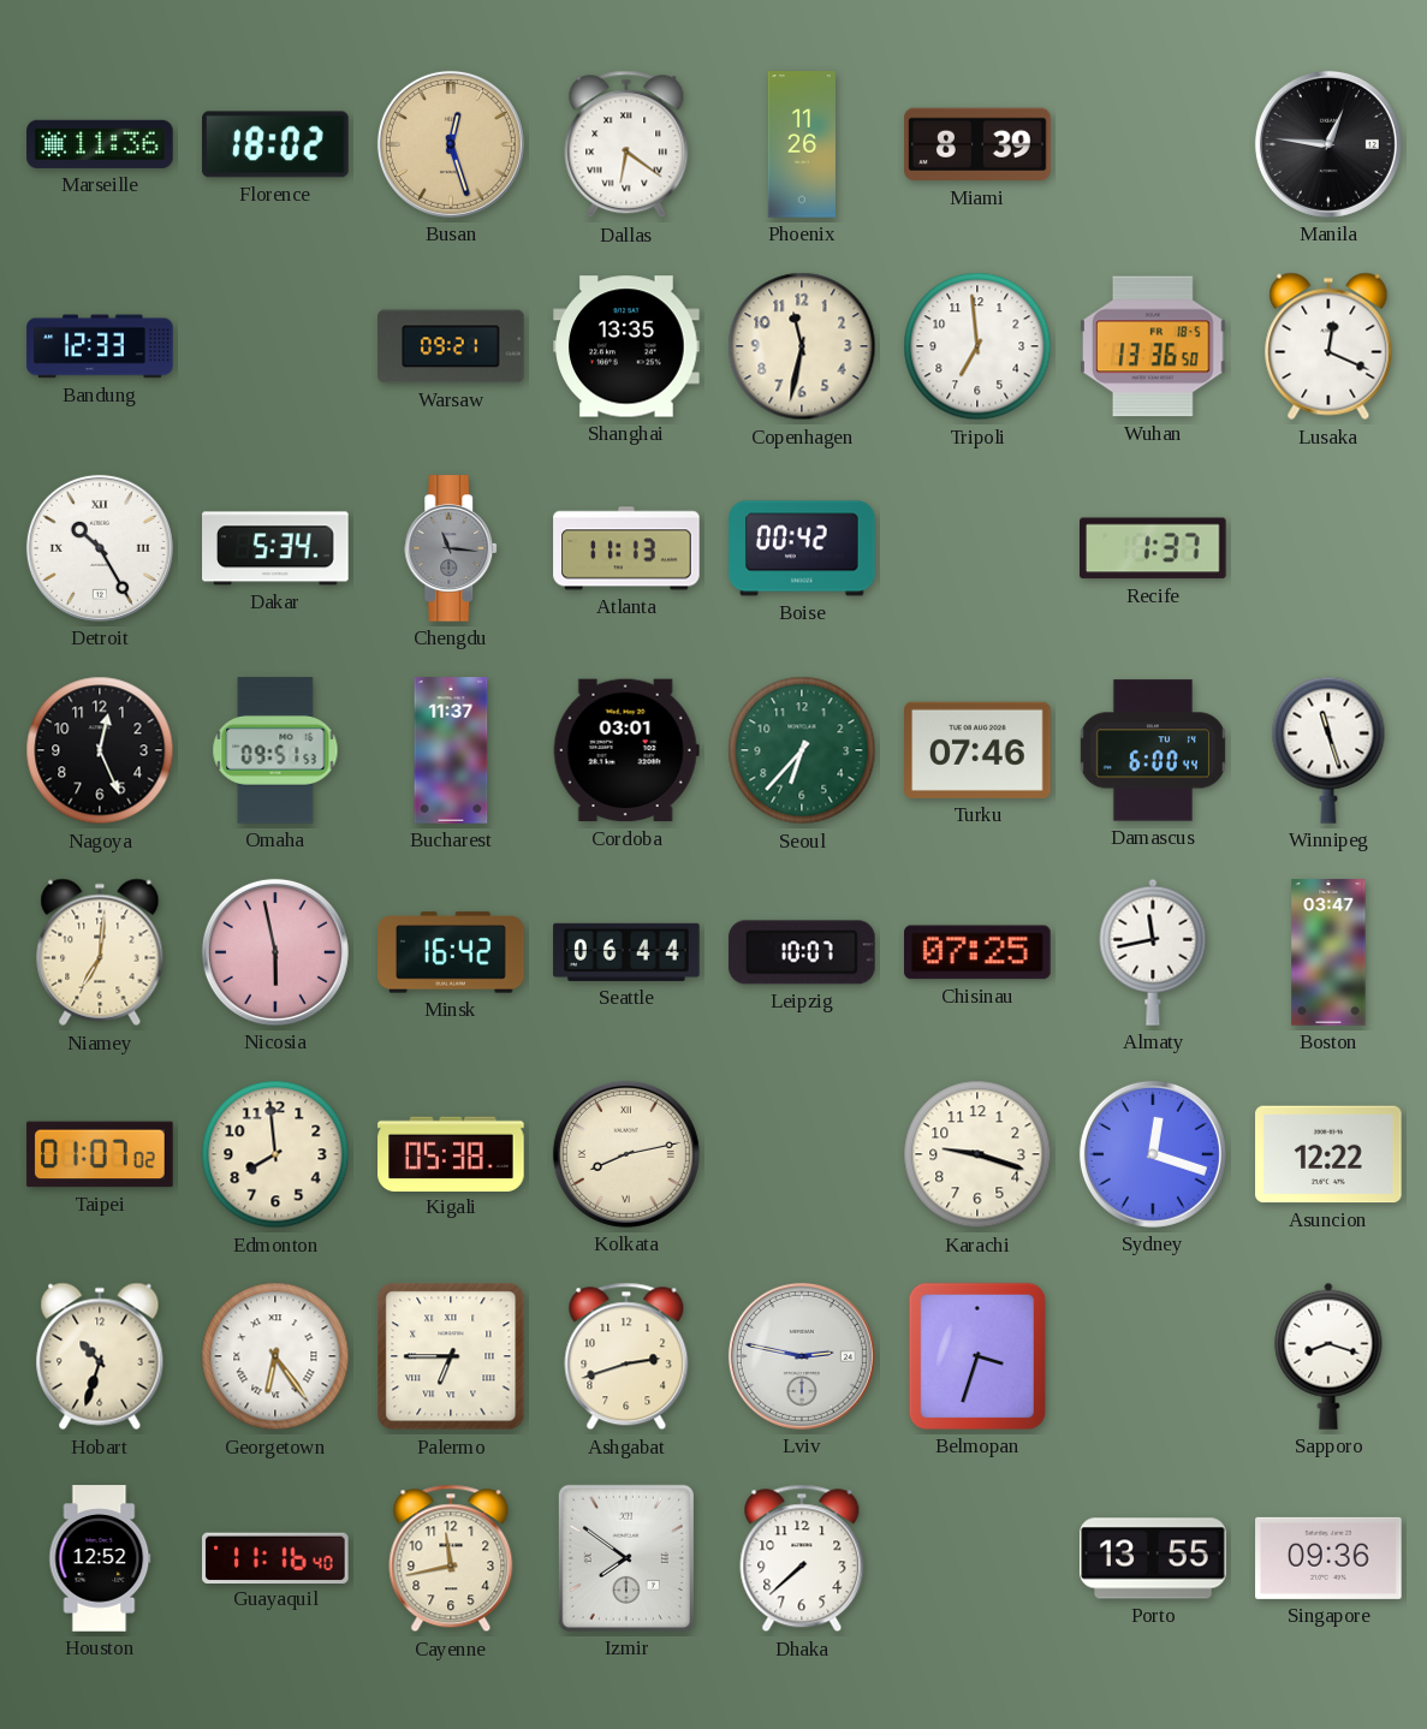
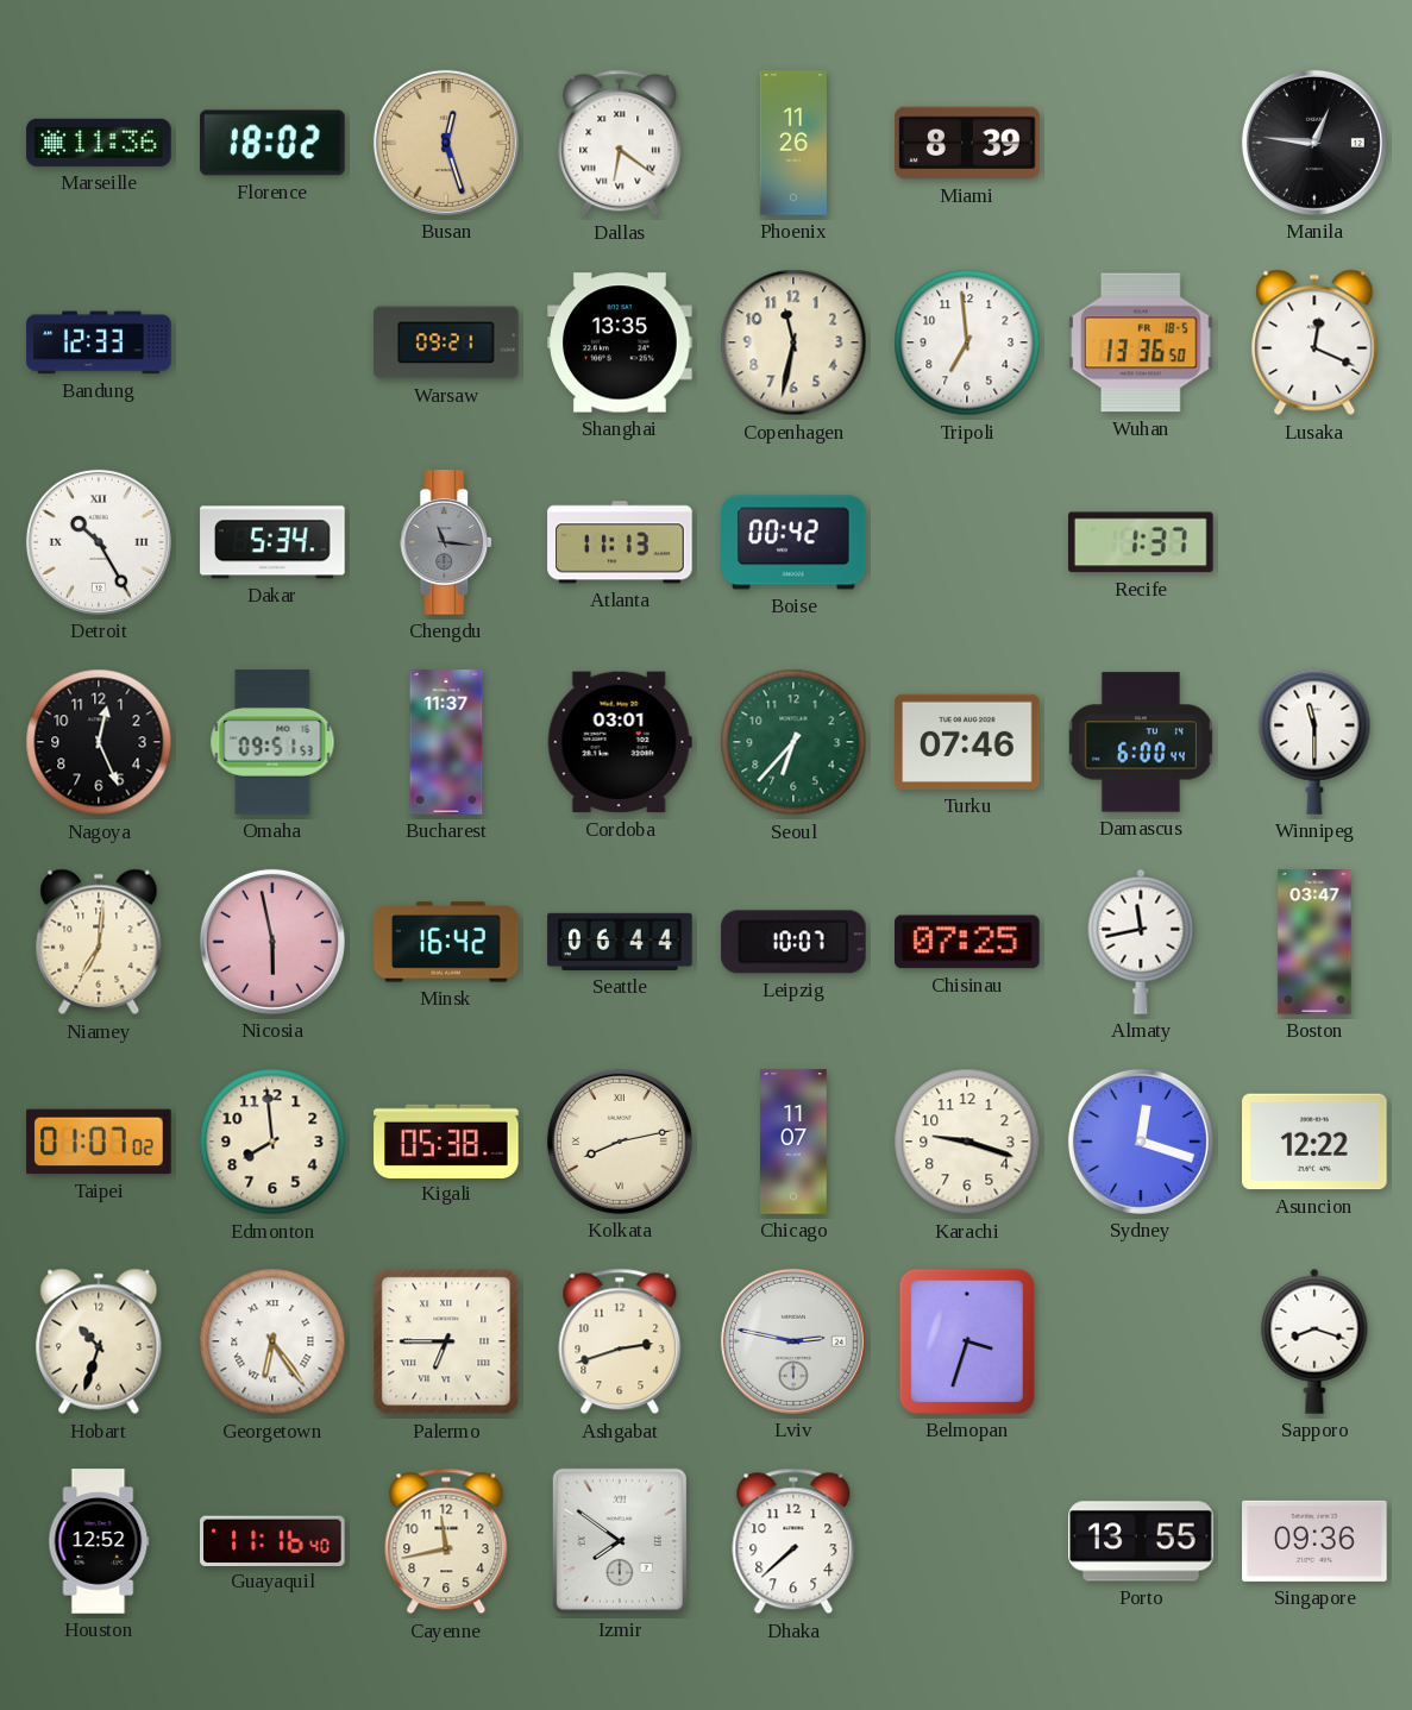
Winnipeg: 11:27 -> 11:30
Chicago: none -> 11:07
